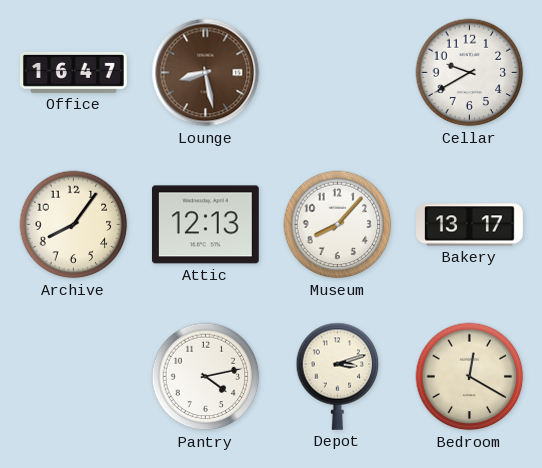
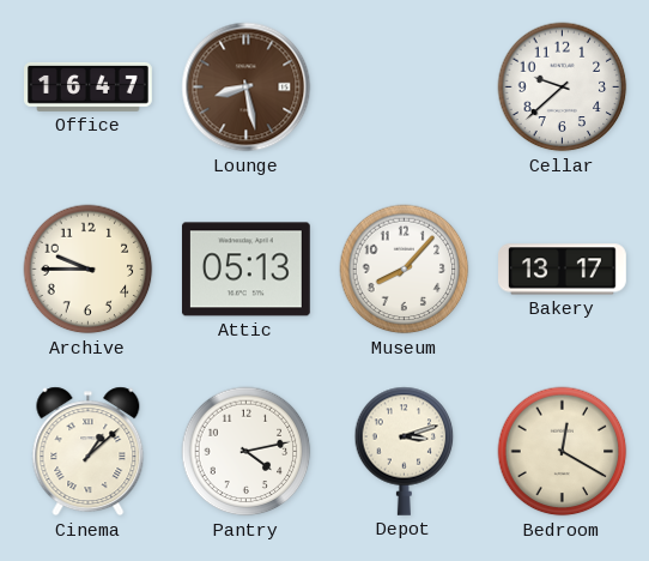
Cellar: 9:40 -> 9:38
Archive: 8:06 -> 9:45
Attic: 12:13 -> 05:13
Cinema: none -> 1:08
